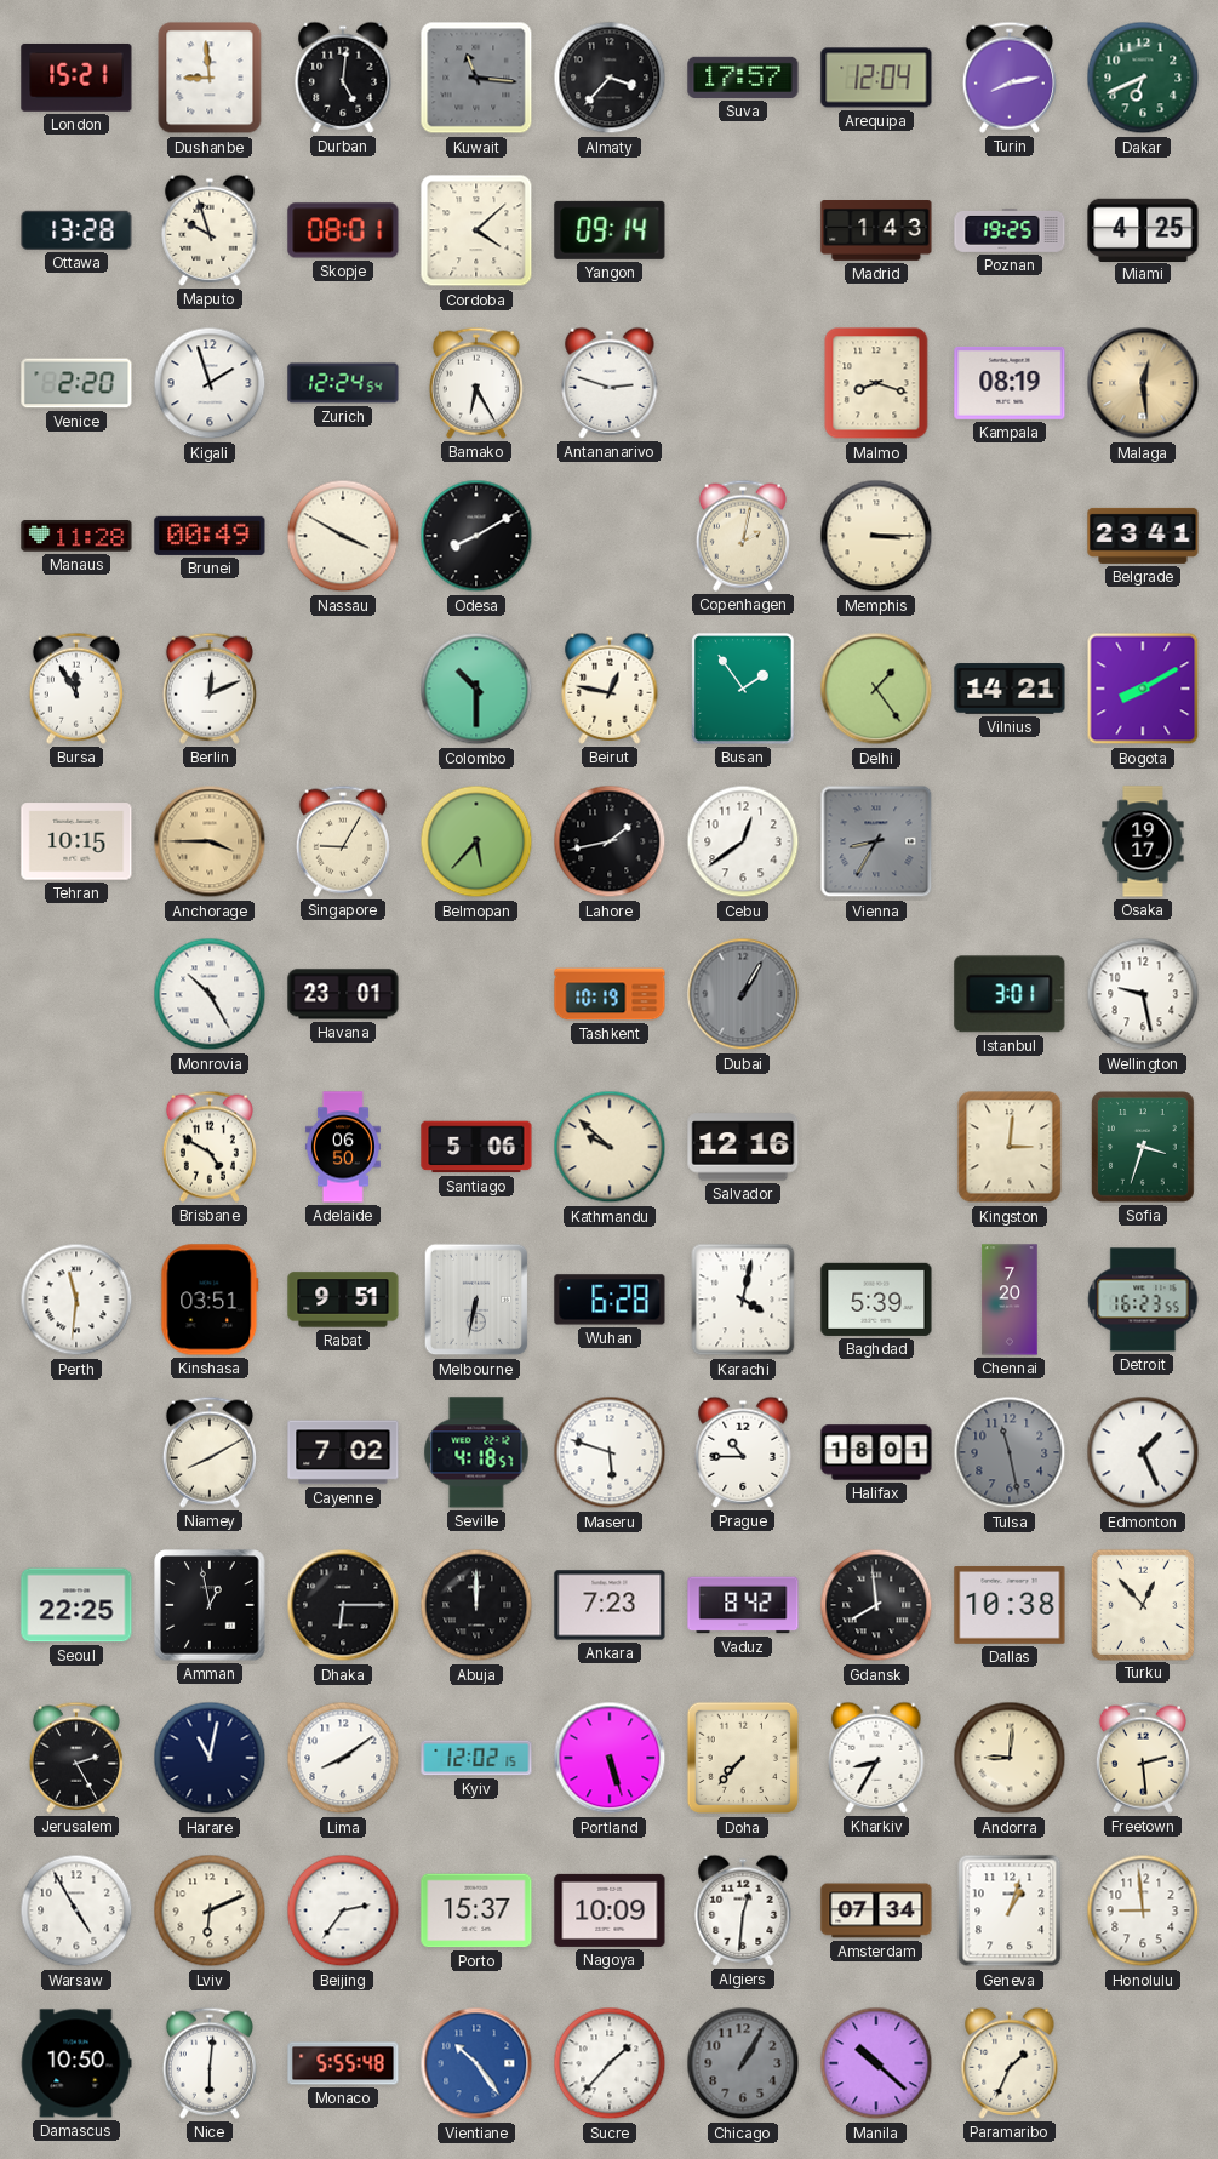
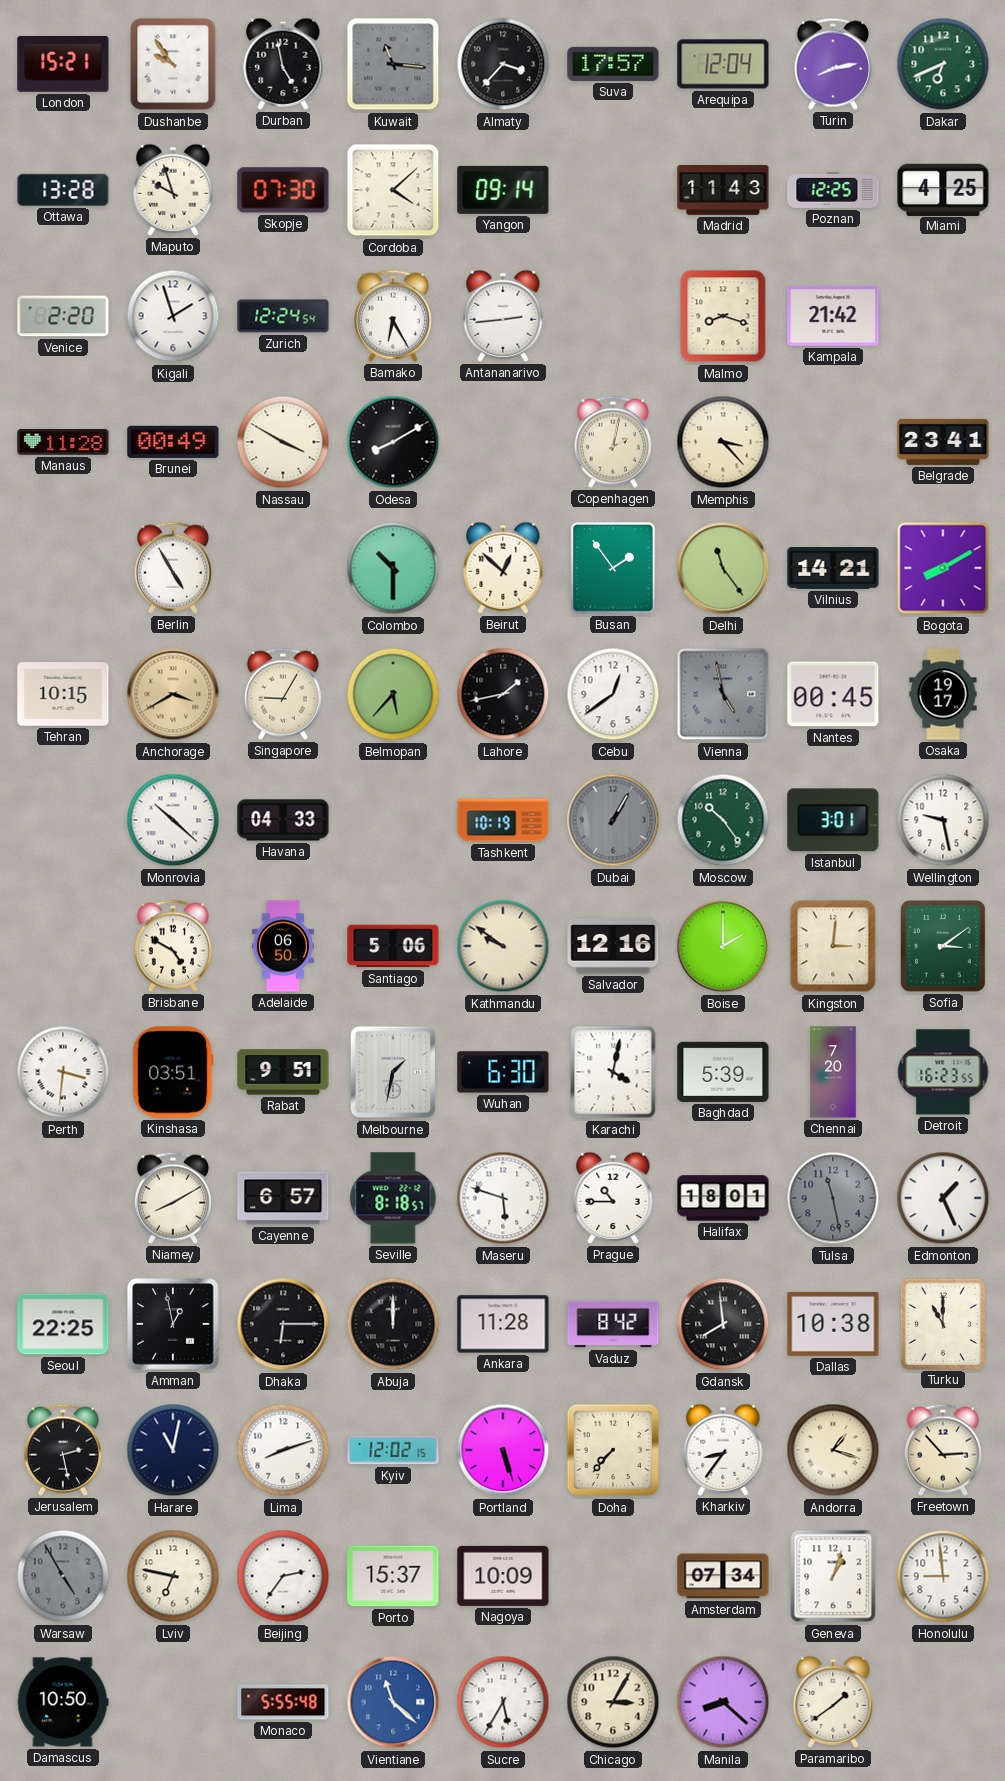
Dushanbe: 8:59 -> 9:54
Durban: 5:01 -> 4:58
Skopje: 08:01 -> 07:30
Madrid: 1:43 -> 11:43
Poznan: 19:25 -> 12:25
Antananarivo: 2:48 -> 2:44
Kampala: 08:19 -> 21:42
Malaga: 12:29 -> none
Memphis: 3:15 -> 3:23
Bursa: 11:55 -> none
Berlin: 12:11 -> 4:55
Beirut: 12:47 -> 12:52
Delhi: 1:24 -> 11:24
Anchorage: 3:45 -> 3:40
Vienna: 8:35 -> 4:58
Nantes: none -> 00:45
Monrovia: 10:25 -> 10:22
Havana: 23:01 -> 04:33
Moscow: none -> 10:24
Kathmandu: 9:52 -> 9:51
Boise: none -> 2:00
Sofia: 3:33 -> 3:09
Perth: 11:31 -> 3:31
Melbourne: 6:32 -> 1:32
Wuhan: 6:28 -> 6:30
Cayenne: 7:02 -> 6:57
Seville: 4:18 -> 8:18
Ankara: 7:23 -> 11:28
Turku: 12:53 -> 11:00
Jerusalem: 2:25 -> 2:28
Lima: 8:09 -> 8:12
Kharkiv: 8:35 -> 8:36
Andorra: 9:01 -> 1:18
Freetown: 2:29 -> 2:53
Warsaw dial: white -> grey
Lviv: 6:11 -> 6:47
Algiers: 12:31 -> none
Nice: 6:01 -> none
Vientiane: 10:24 -> 11:22
Sucre: 1:37 -> 5:35
Chicago: 1:05 -> 3:05
Chicago dial: grey -> cream
Manila: 10:22 -> 8:22
Paramaribo: 1:34 -> 1:39
